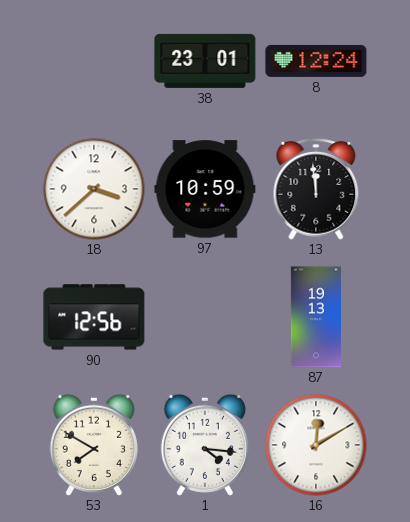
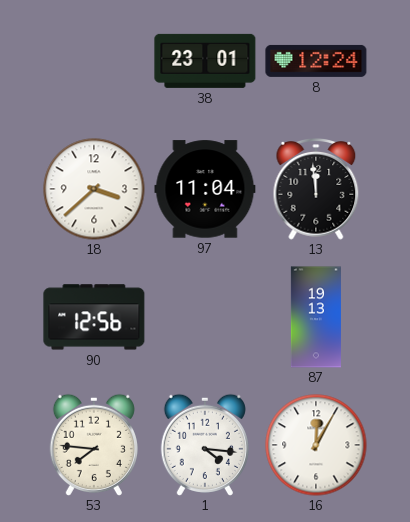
97: 10:59 -> 11:04
53: 7:50 -> 7:46
16: 12:10 -> 12:05
